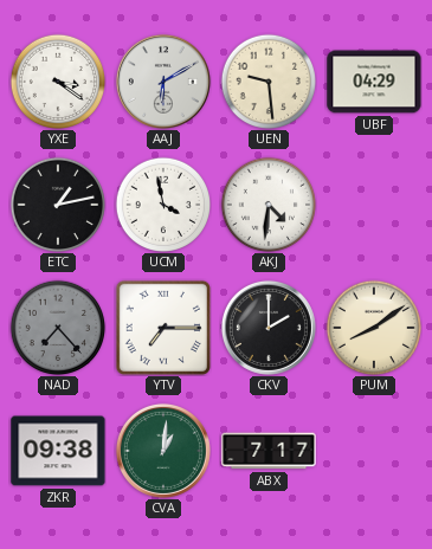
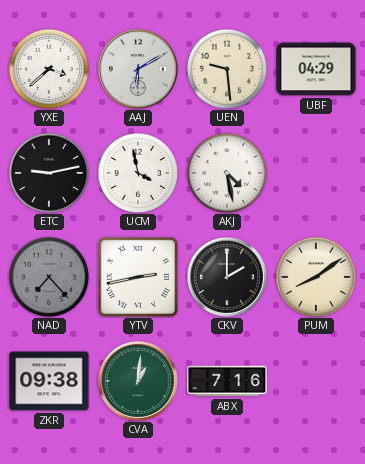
YXE: 3:21 -> 3:38
ETC: 1:13 -> 9:13
AKJ: 4:31 -> 4:28
YTV: 7:15 -> 2:43
ABX: 7:17 -> 7:16
